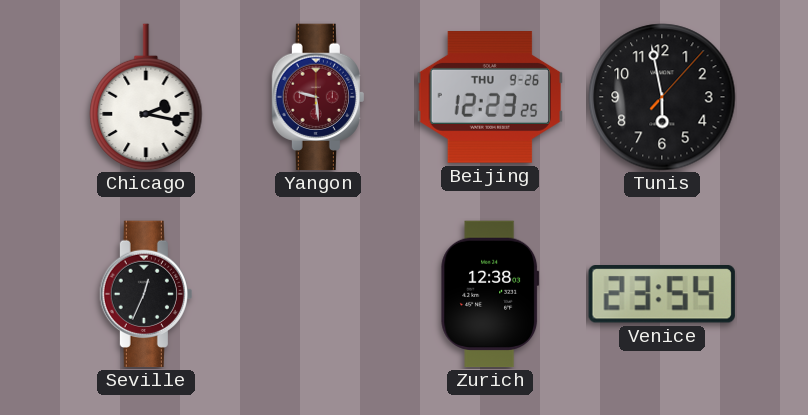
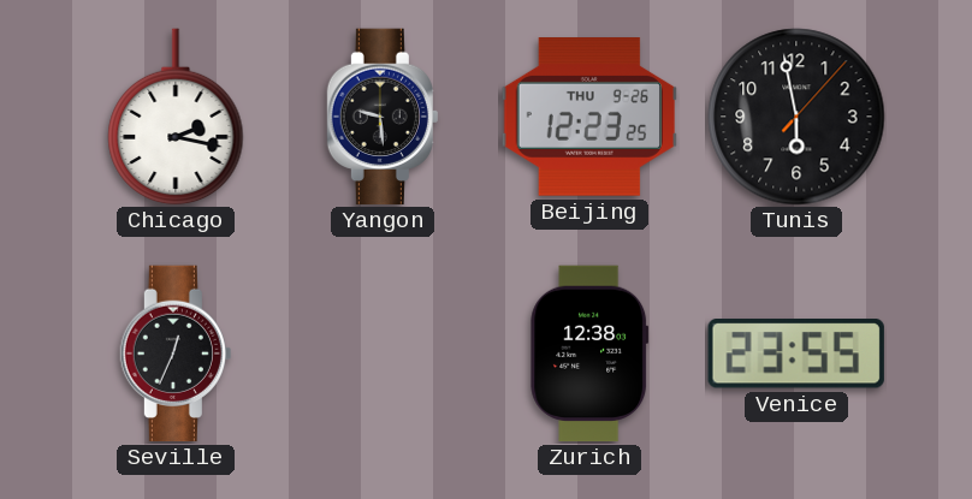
Yangon dial: burgundy -> black
Venice: 23:54 -> 23:55
